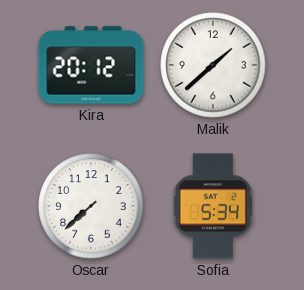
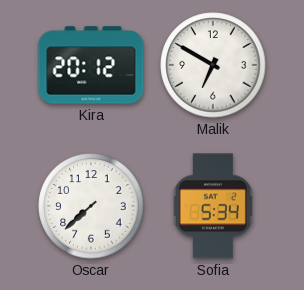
Malik: 1:38 -> 6:50
